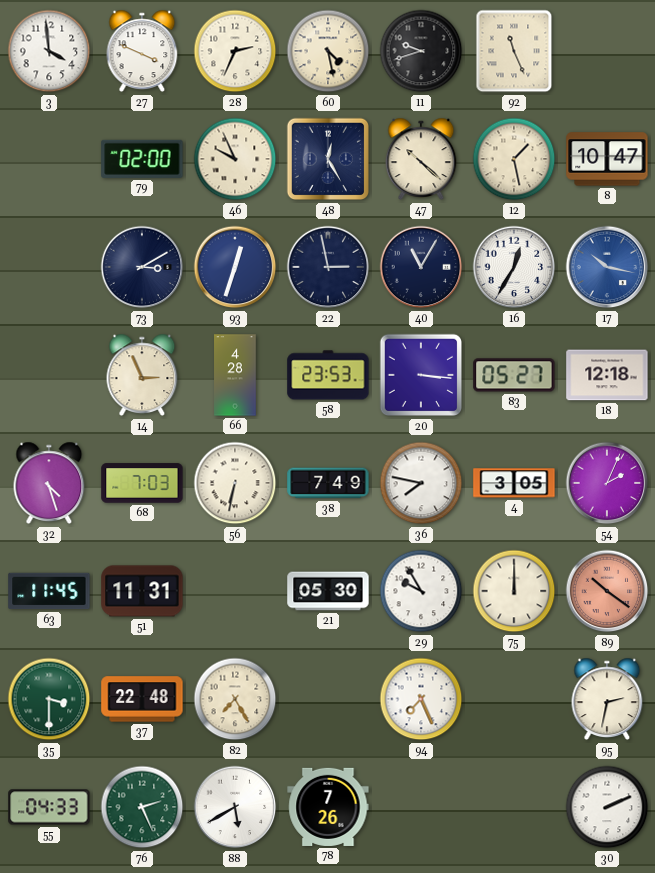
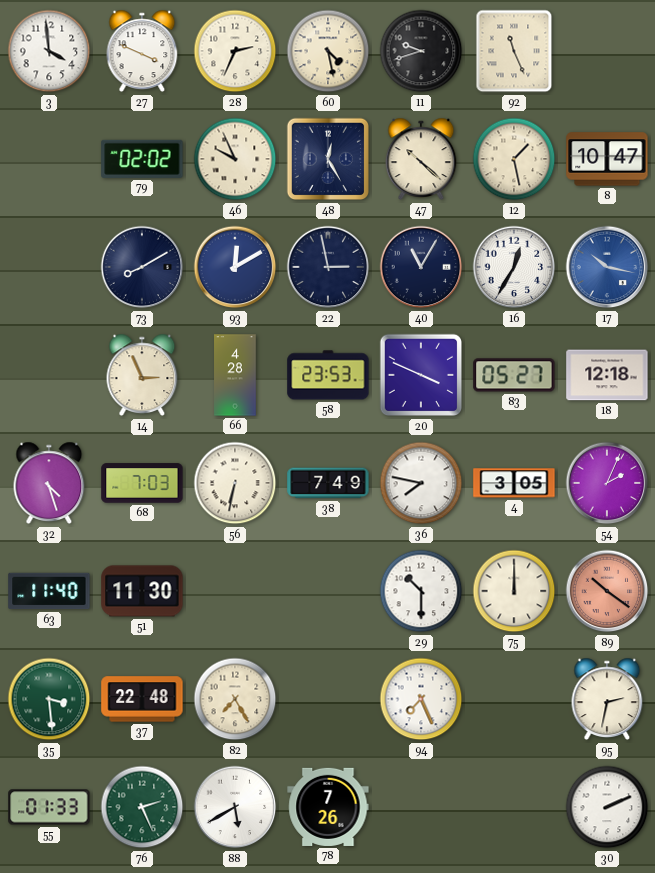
79: 02:00 -> 02:02
73: 3:10 -> 8:10
93: 12:33 -> 12:10
20: 3:16 -> 3:49
63: 11:45 -> 11:40
51: 11:31 -> 11:30
21: 05:30 -> none
29: 9:55 -> 10:30
35: 3:30 -> 3:29
55: 04:33 -> 01:33
